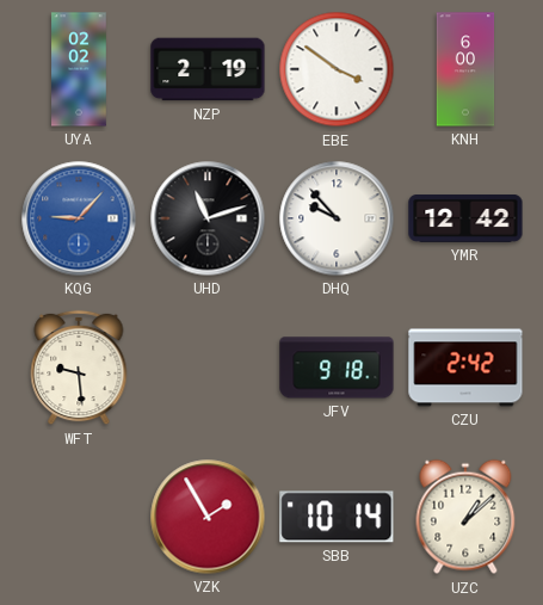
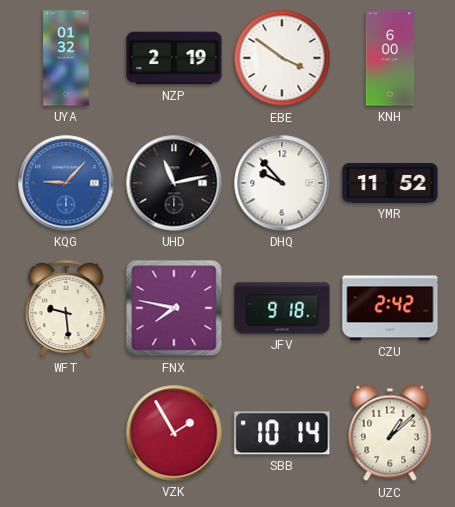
UYA: 02:02 -> 01:32
UHD: 11:12 -> 11:13
YMR: 12:42 -> 11:52
FNX: none -> 7:47
